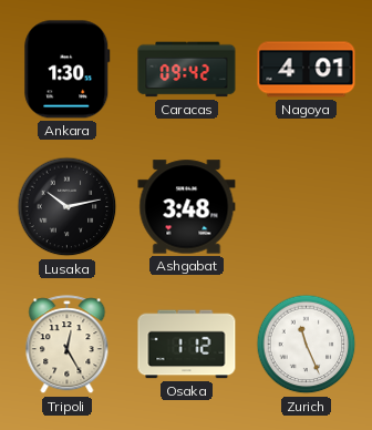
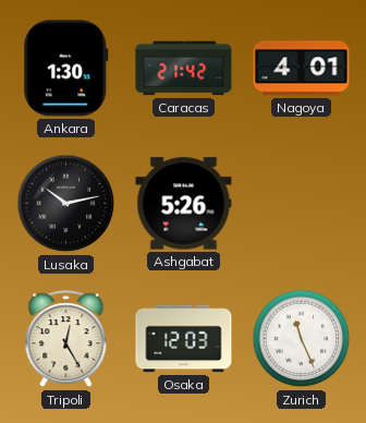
Caracas: 09:42 -> 21:42
Ashgabat: 3:48 -> 5:26
Osaka: 1:12 -> 12:03
